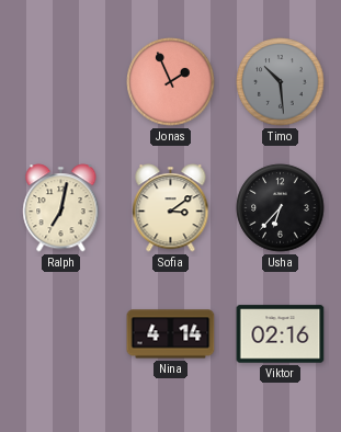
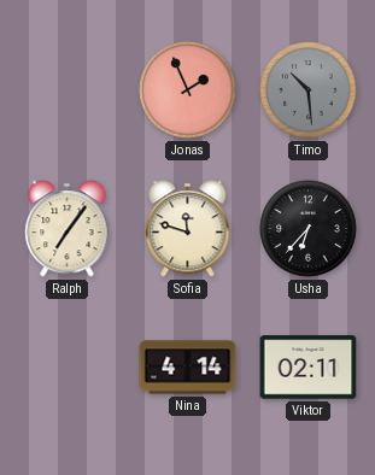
Ralph: 7:02 -> 7:06
Sofia: 3:09 -> 11:48
Viktor: 02:16 -> 02:11
